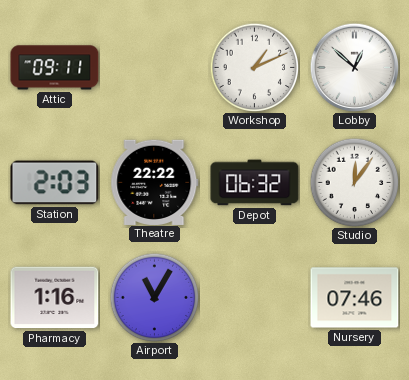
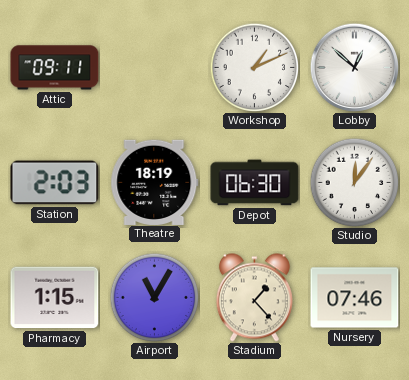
Theatre: 22:22 -> 18:19
Depot: 06:32 -> 06:30
Pharmacy: 1:16 -> 1:15
Stadium: none -> 1:23
